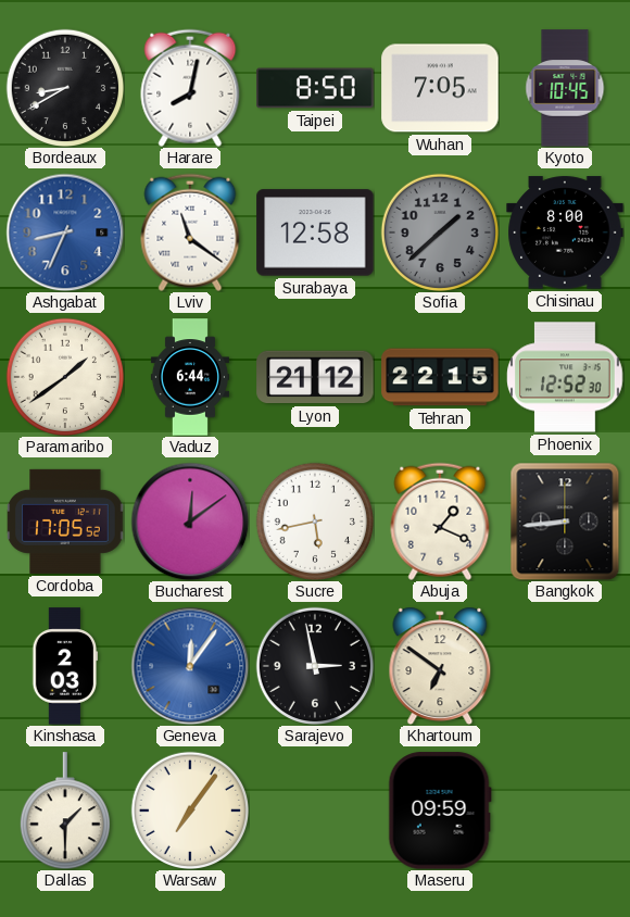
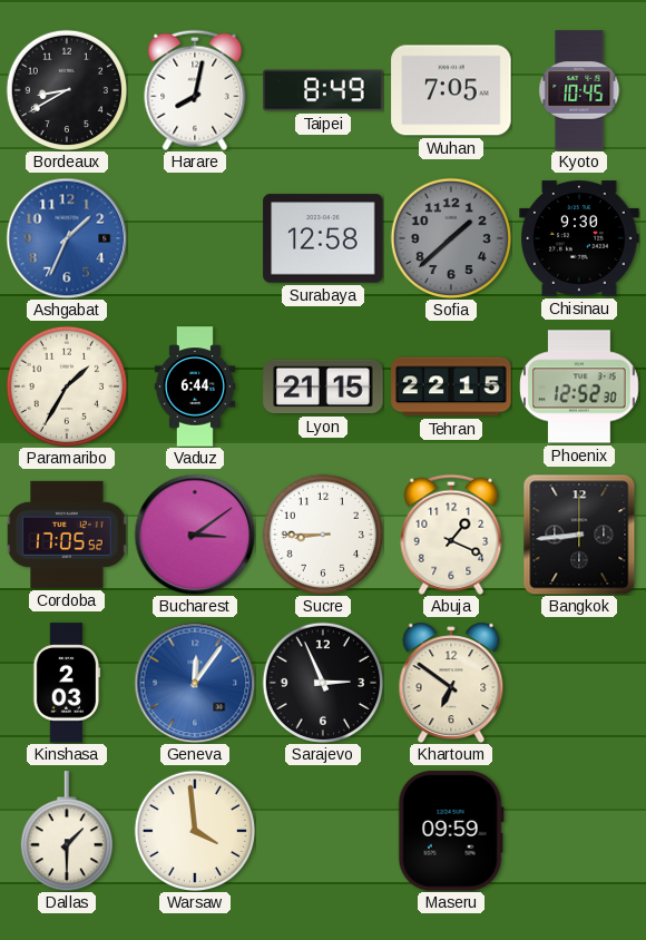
Taipei: 8:50 -> 8:49
Ashgabat: 8:34 -> 1:34
Lviv: 11:21 -> none
Chisinau: 8:00 -> 9:30
Paramaribo: 1:39 -> 1:35
Lyon: 21:12 -> 21:15
Bucharest: 12:09 -> 3:09
Sucre: 5:43 -> 8:45
Sarajevo: 2:58 -> 2:56
Warsaw: 7:06 -> 3:59
